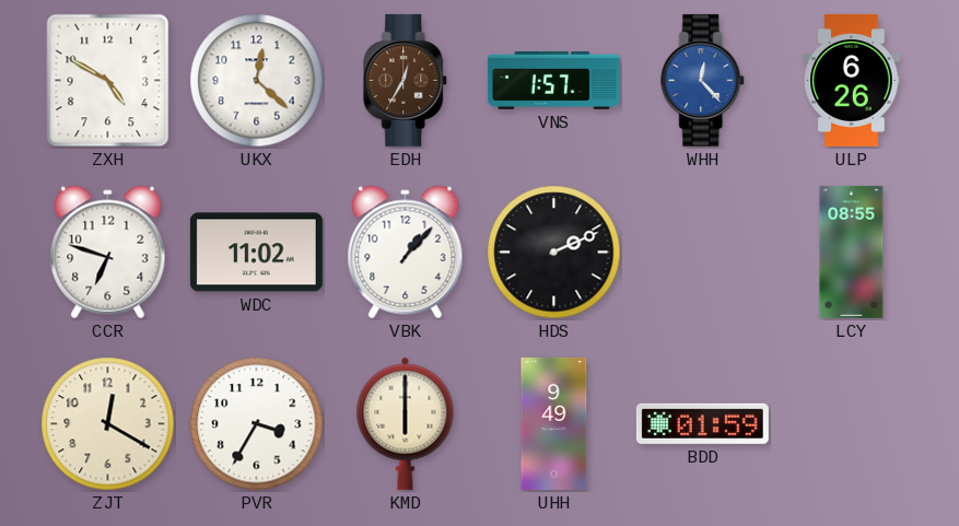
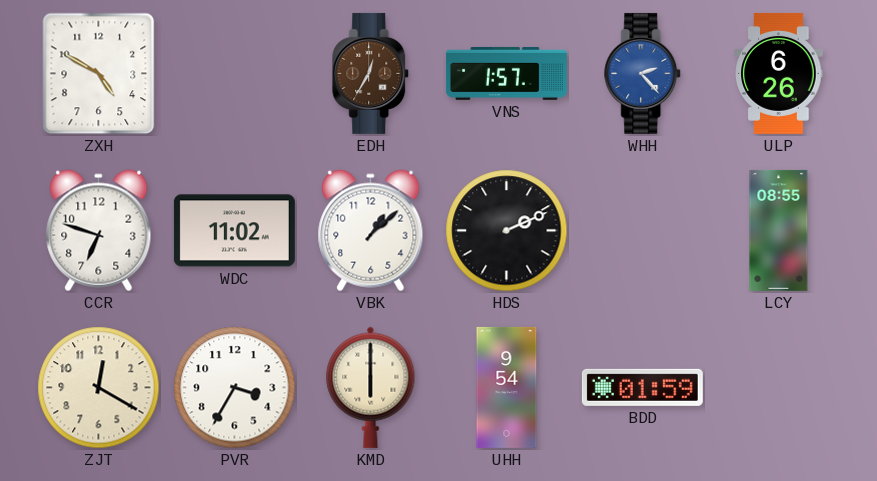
UKX: 12:22 -> none
WHH: 12:23 -> 2:23
VBK: 1:07 -> 1:08
UHH: 9:49 -> 9:54
